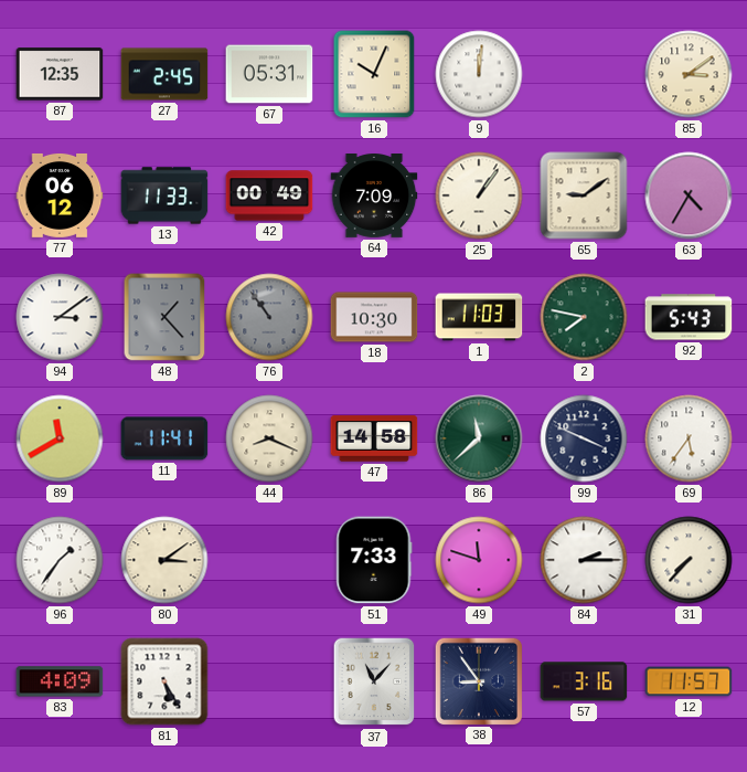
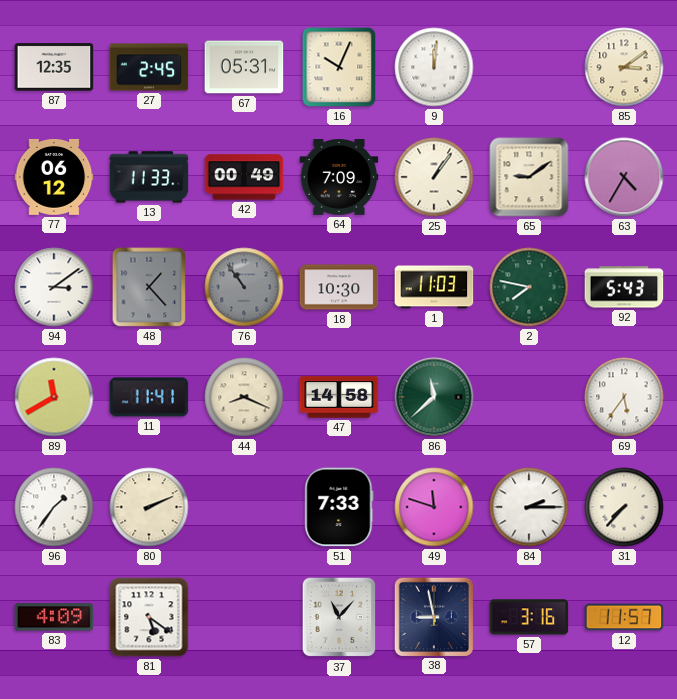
99: 3:49 -> none
80: 3:09 -> 2:11
81: 5:25 -> 5:21
38: 8:54 -> 8:58
